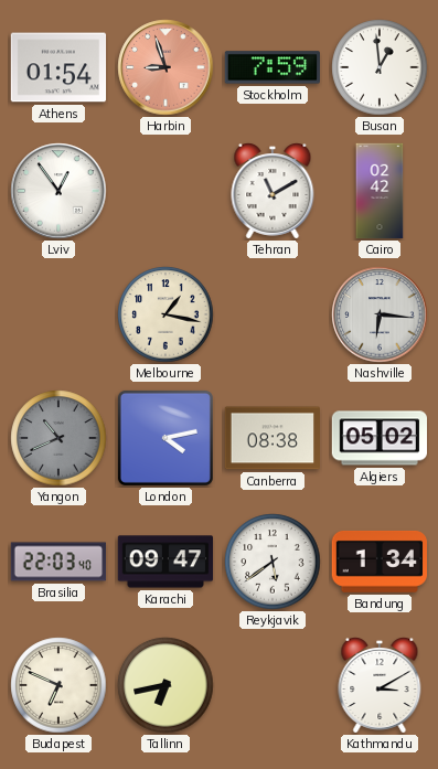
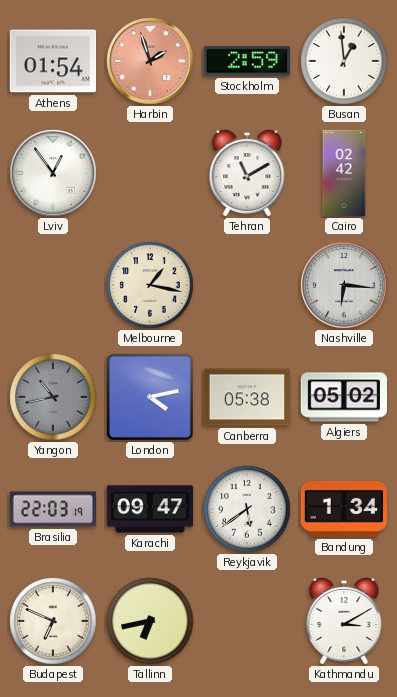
Harbin: 8:57 -> 1:57
Stockholm: 7:59 -> 2:59
Yangon: 10:41 -> 10:43
Canberra: 08:38 -> 05:38
Brasilia: 22:03:40 -> 22:03:19
